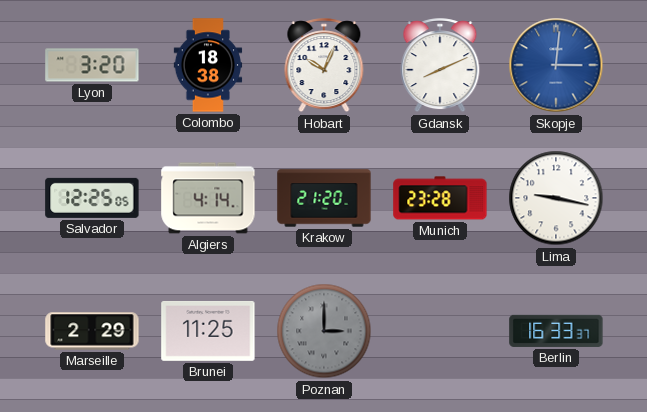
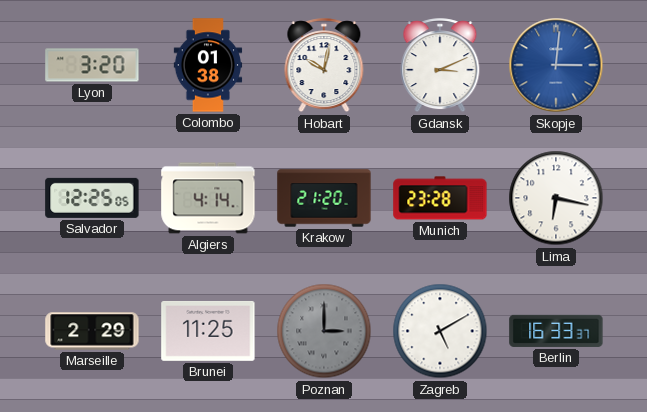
Colombo: 18:38 -> 01:38
Hobart: 10:04 -> 10:02
Gdansk: 8:11 -> 3:11
Lima: 9:17 -> 6:17
Zagreb: none -> 5:10
